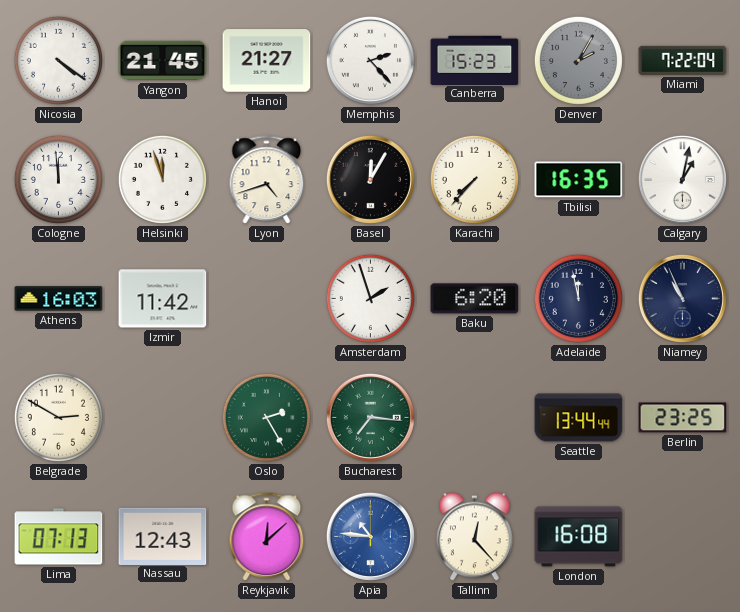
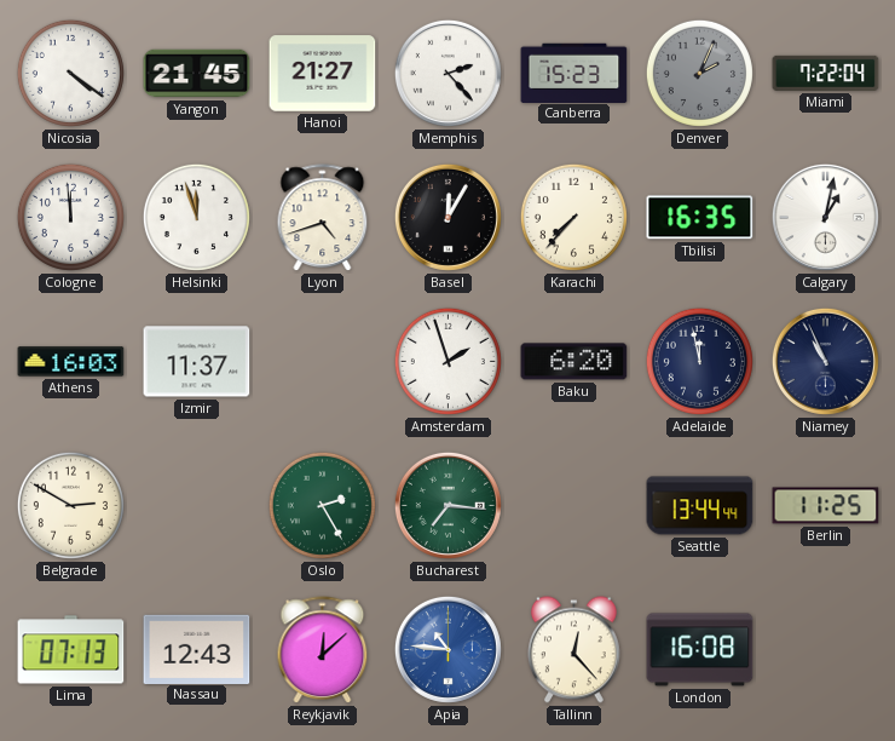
Denver: 2:05 -> 2:04
Izmir: 11:42 -> 11:37
Berlin: 23:25 -> 11:25
